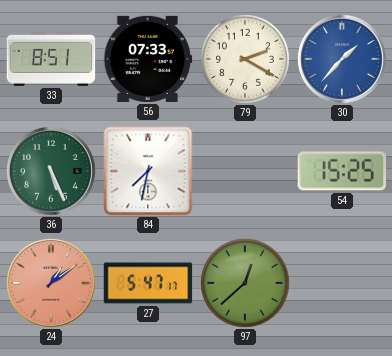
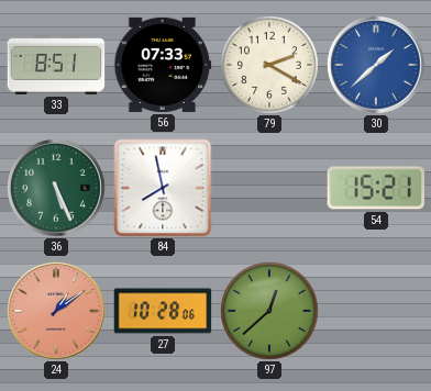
30: 1:37 -> 1:38
84: 7:32 -> 7:58
54: 15:25 -> 15:21
27: 5:47 -> 10:28
